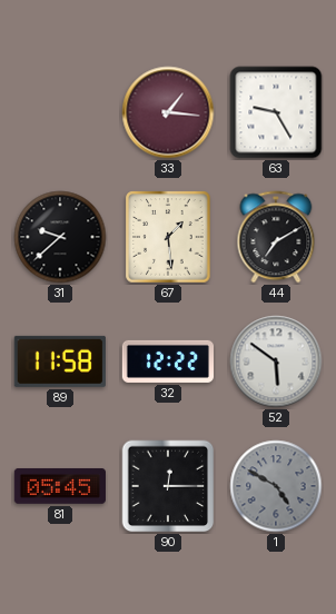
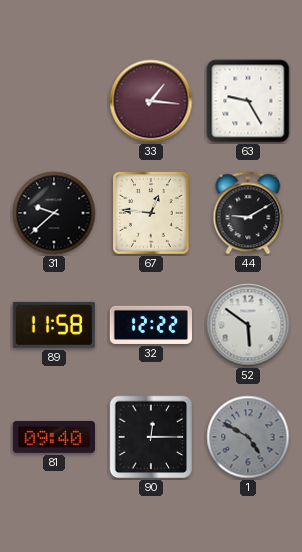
67: 1:29 -> 12:46
44: 7:10 -> 9:10
81: 05:45 -> 09:40
